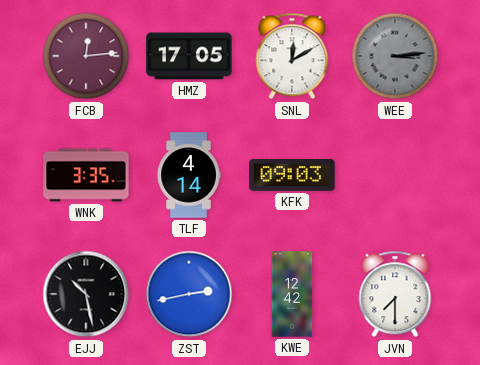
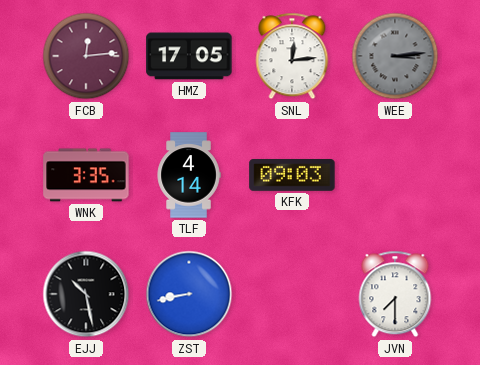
SNL: 12:10 -> 12:14
ZST: 2:43 -> 8:43
KWE: 12:42 -> none
